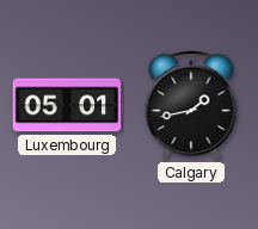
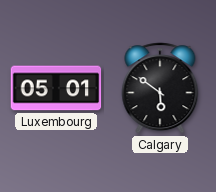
Calgary: 1:43 -> 5:51
